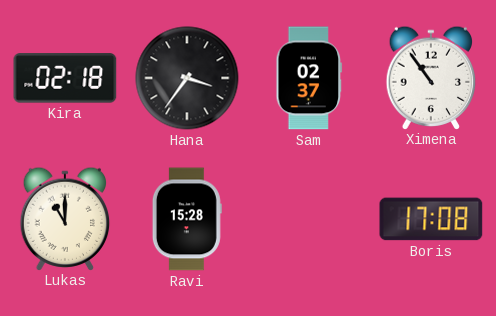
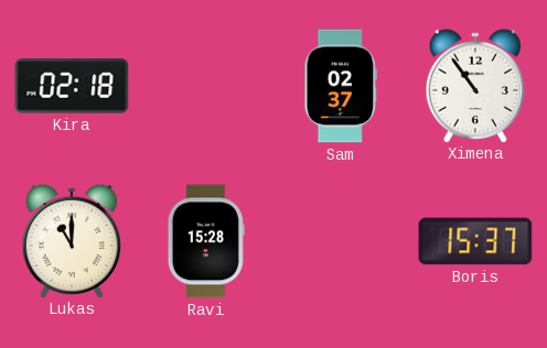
Hana: 3:36 -> none
Boris: 17:08 -> 15:37
